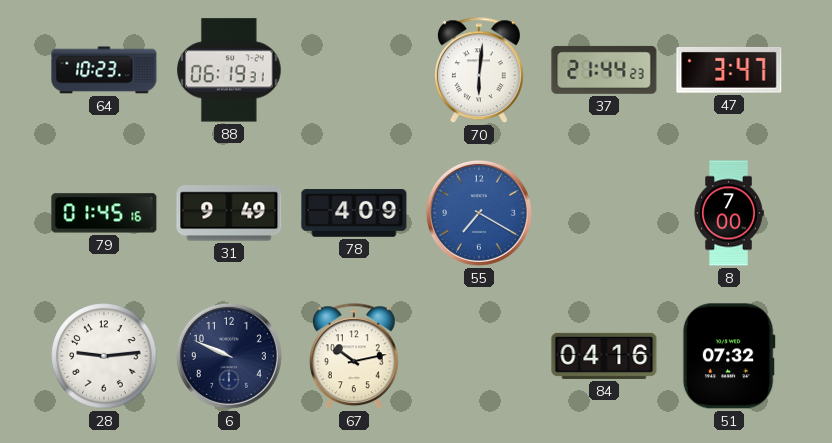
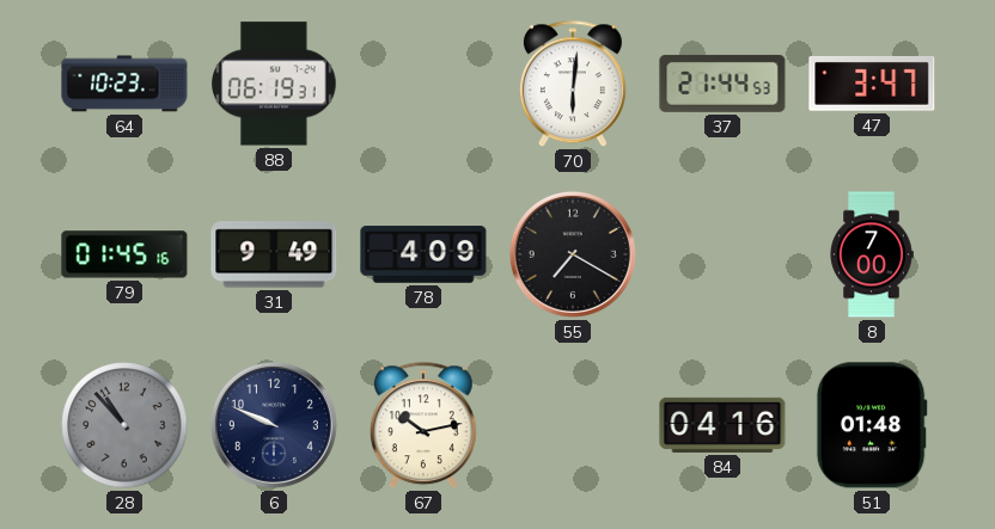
37: 21:44:23 -> 21:44:53
55 dial: blue -> black
28: 9:14 -> 10:53
28 dial: white -> grey
51: 07:32 -> 01:48
